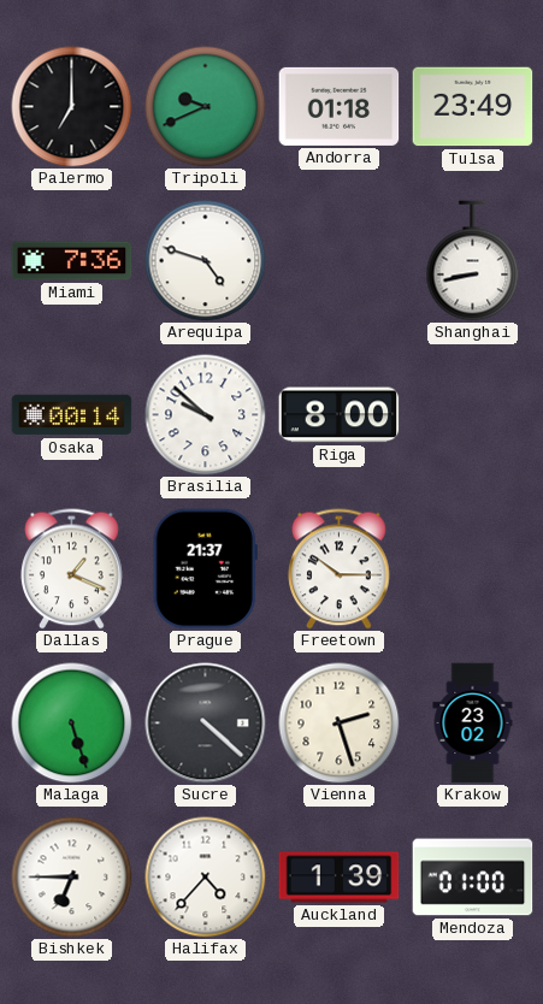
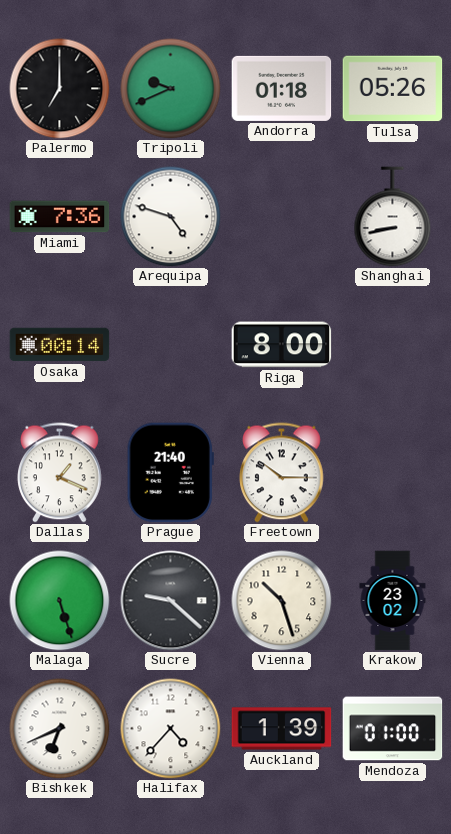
Tulsa: 23:49 -> 05:26
Brasilia: 9:52 -> none
Prague: 21:37 -> 21:40
Sucre: 4:22 -> 9:22
Vienna: 2:27 -> 10:27
Bishkek: 6:45 -> 6:41
